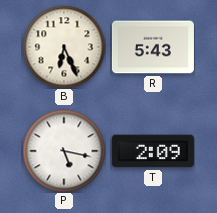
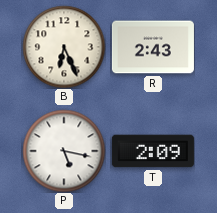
R: 5:43 -> 2:43
